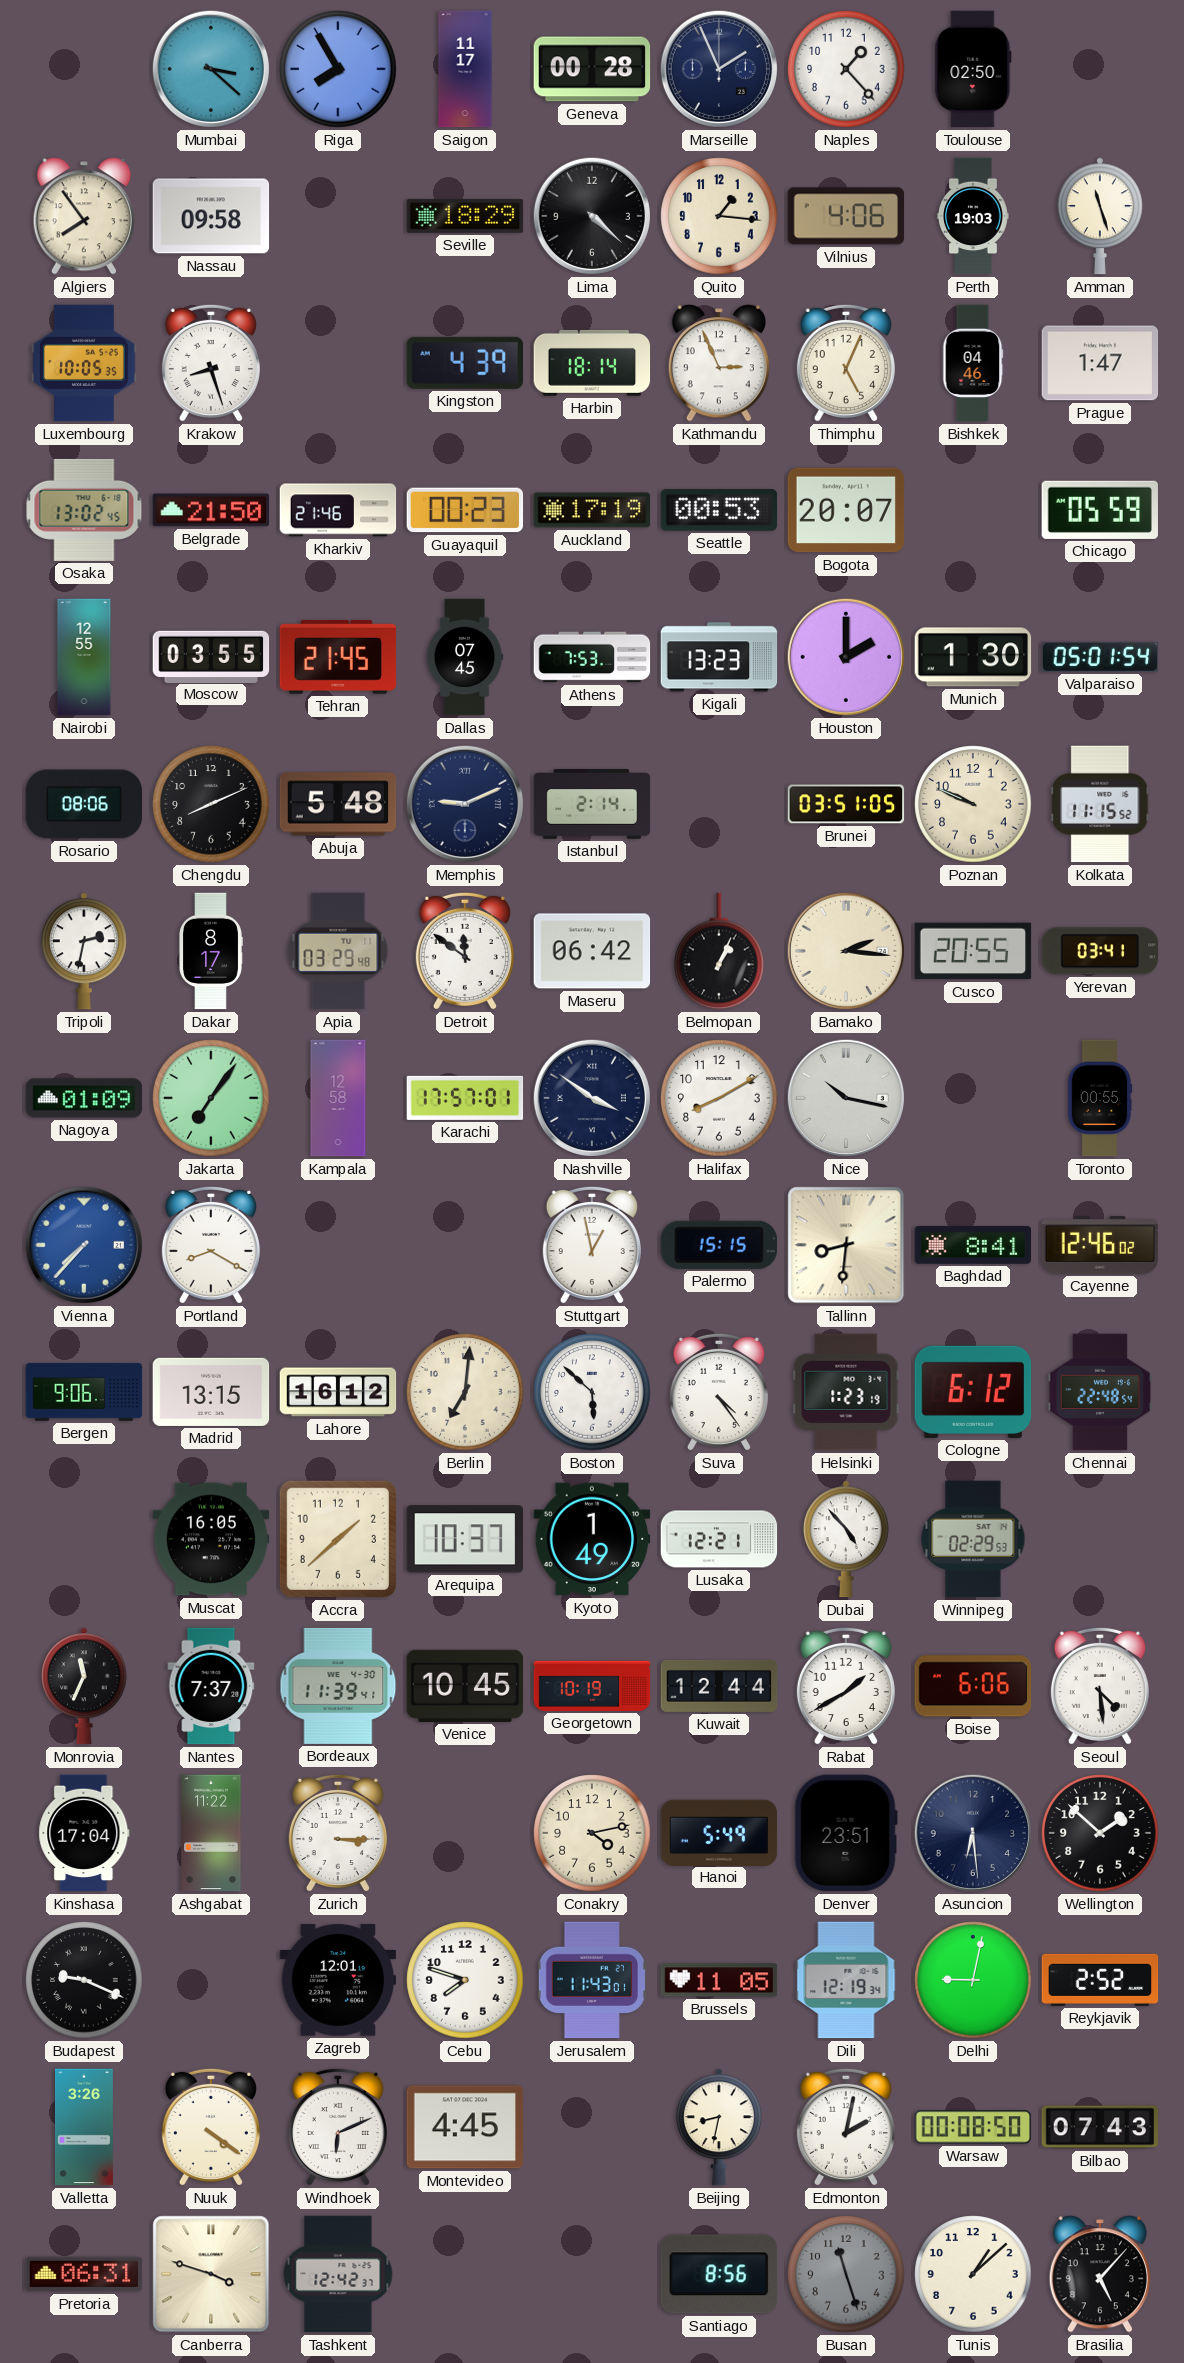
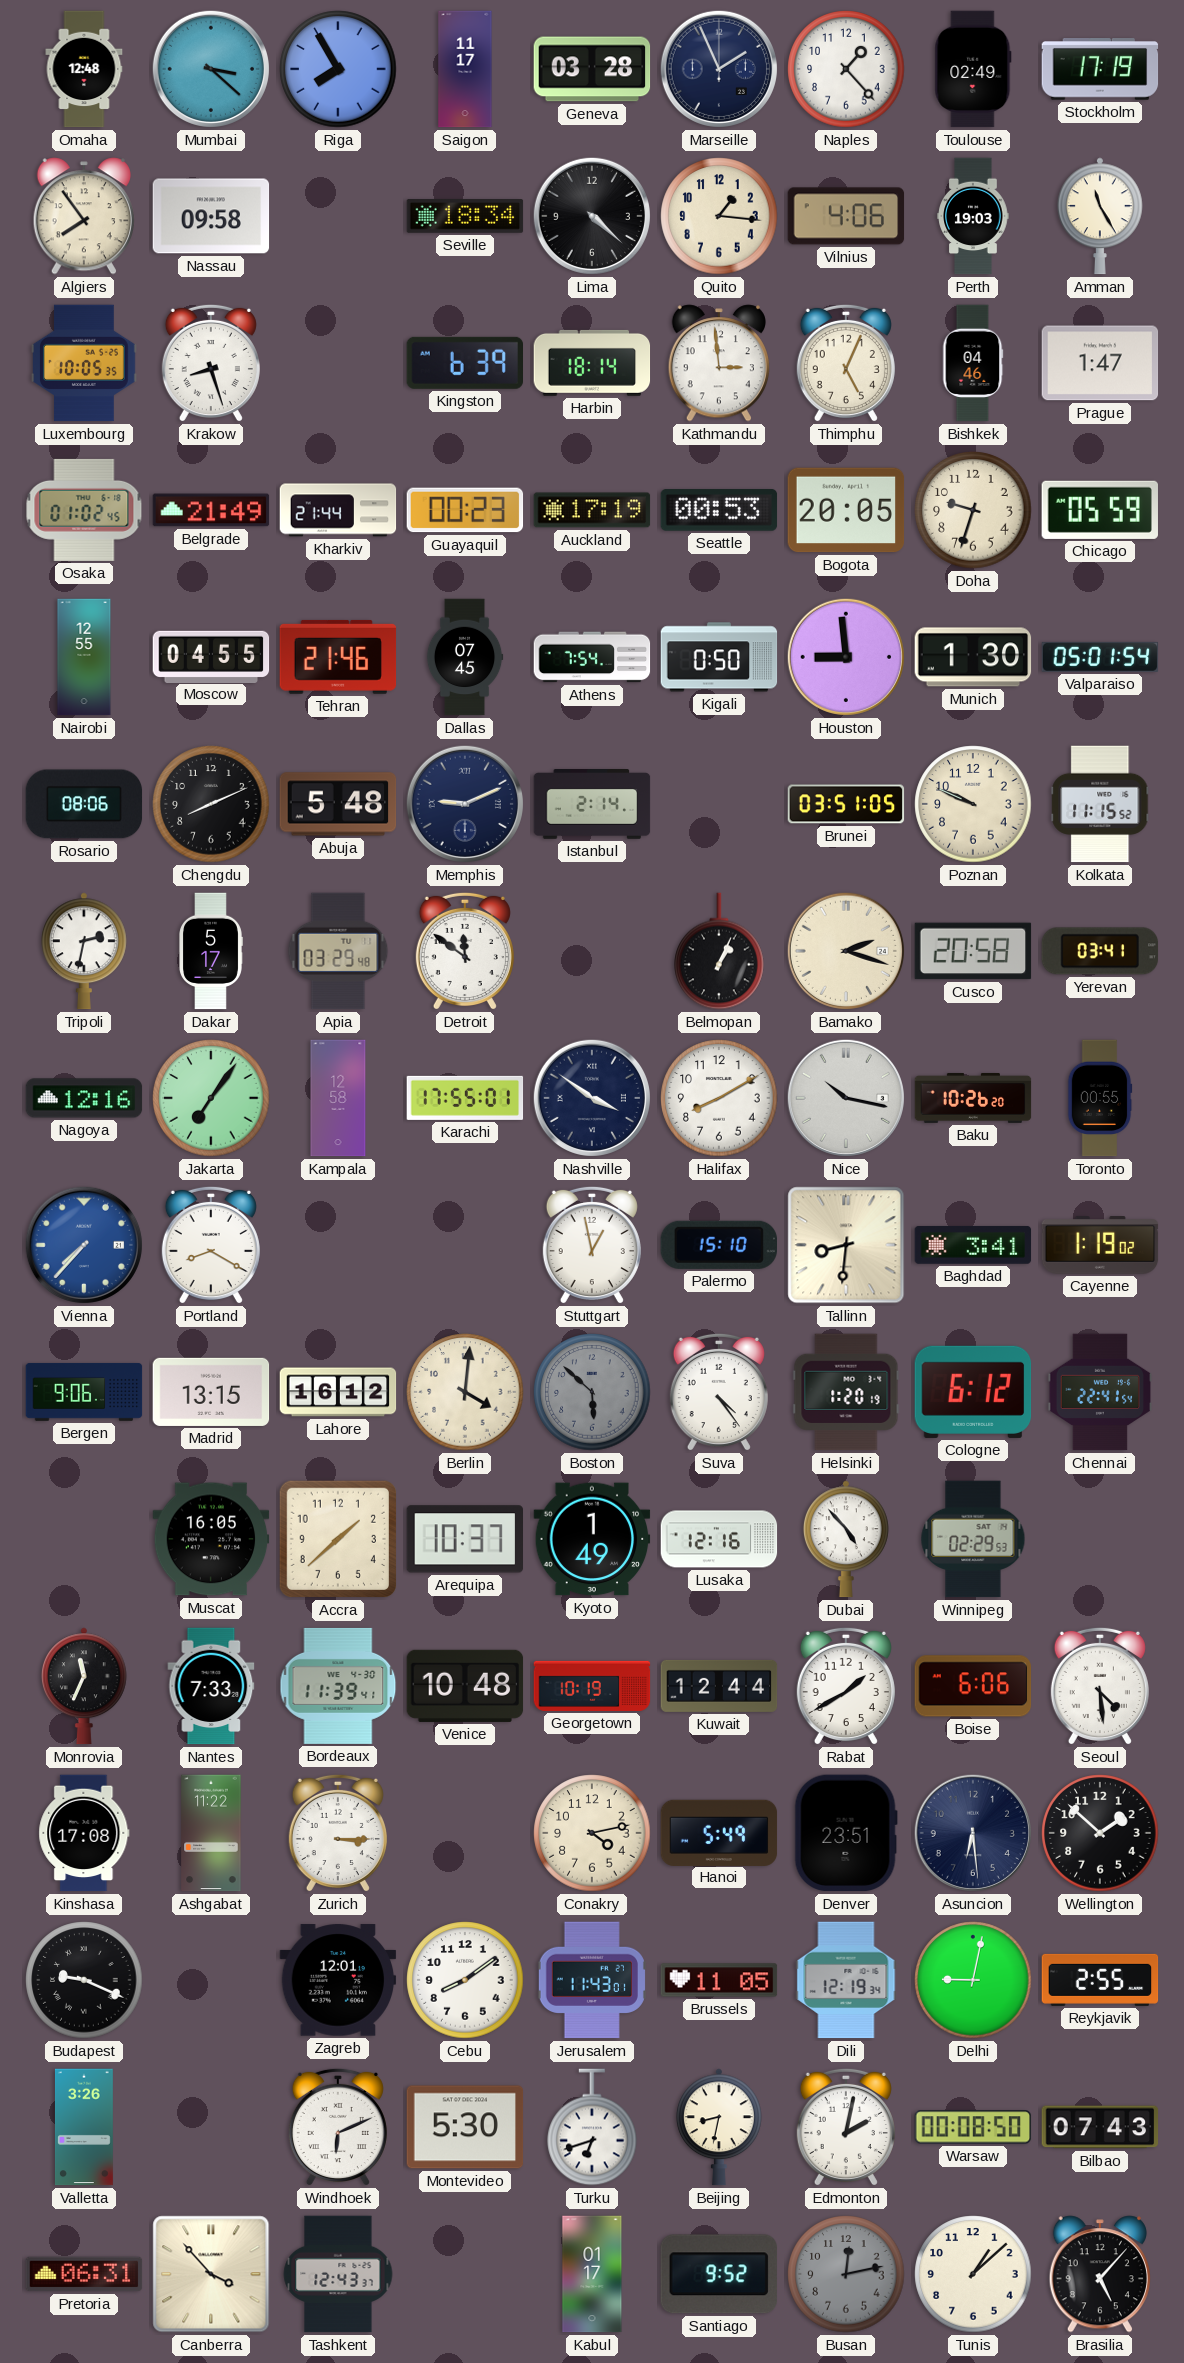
Omaha: none -> 12:48
Geneva: 00:28 -> 03:28
Toulouse: 02:50 -> 02:49
Stockholm: none -> 17:19
Seville: 18:29 -> 18:34
Amman: 11:27 -> 11:25
Kingston: 4:39 -> 6:39
Kathmandu: 2:56 -> 2:59
Osaka: 13:02 -> 01:02
Belgrade: 21:50 -> 21:49
Kharkiv: 21:46 -> 21:44
Bogota: 20:07 -> 20:05
Doha: none -> 9:33
Moscow: 03:55 -> 04:55
Tehran: 21:45 -> 21:46
Athens: 7:53 -> 7:54
Kigali: 13:23 -> 0:50
Houston: 2:00 -> 8:59
Dakar: 8:17 -> 5:17
Maseru: 06:42 -> none
Bamako: 2:16 -> 2:18
Cusco: 20:55 -> 20:58
Nagoya: 01:09 -> 12:16
Karachi: 17:57 -> 17:55
Baku: none -> 10:26
Palermo: 15:15 -> 15:10
Baghdad: 8:41 -> 3:41
Cayenne: 12:46 -> 1:19
Berlin: 7:01 -> 4:01
Boston dial: white -> grey
Helsinki: 1:23 -> 1:20
Chennai: 22:48 -> 22:41
Lusaka: 12:21 -> 12:16
Nantes: 7:37 -> 7:33
Venice: 10:45 -> 10:48
Kinshasa: 17:04 -> 17:08
Cebu: 7:48 -> 8:09
Reykjavik: 2:52 -> 2:55
Nuuk: 4:21 -> none
Montevideo: 4:45 -> 5:30
Turku: none -> 6:42
Canberra: 3:48 -> 3:53
Tashkent: 12:42 -> 12:43
Kabul: none -> 01:17
Santiago: 8:56 -> 9:52
Busan: 11:27 -> 12:13
